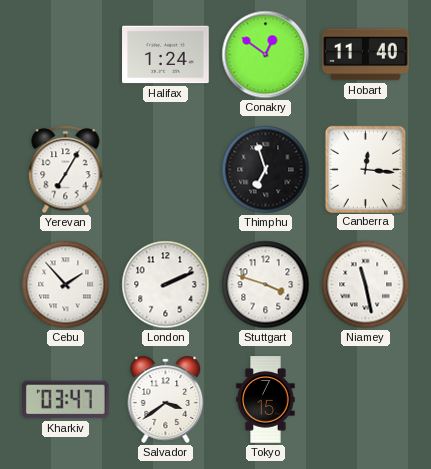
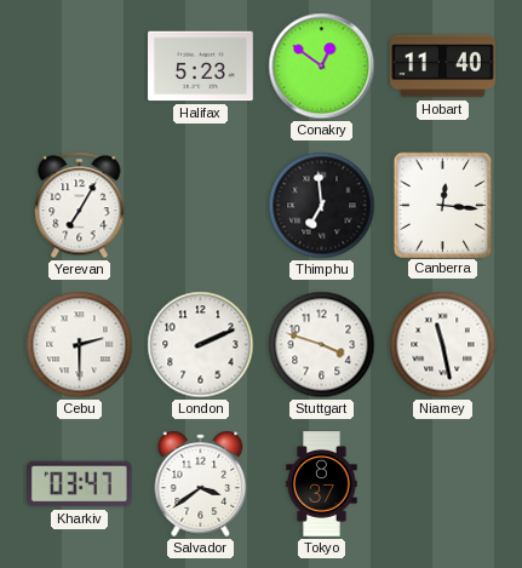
Halifax: 1:24 -> 5:23
Thimphu: 6:57 -> 6:59
Cebu: 1:53 -> 2:30
Tokyo: 7:15 -> 8:37
